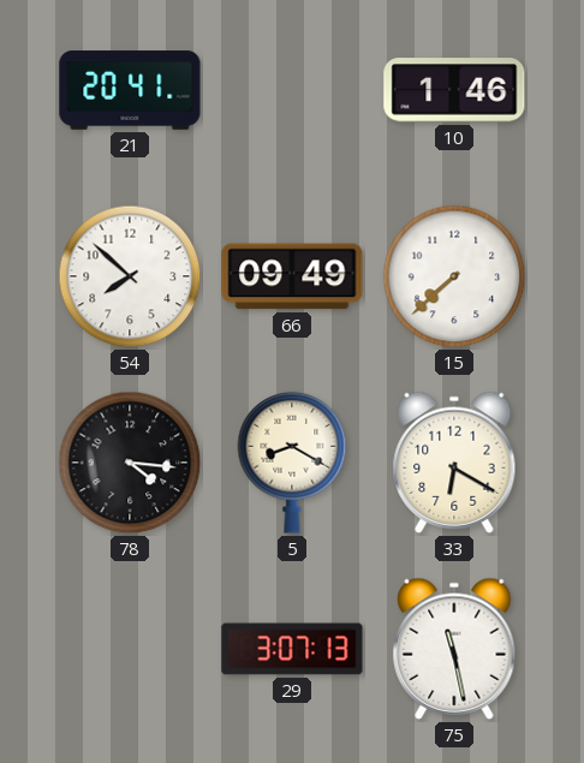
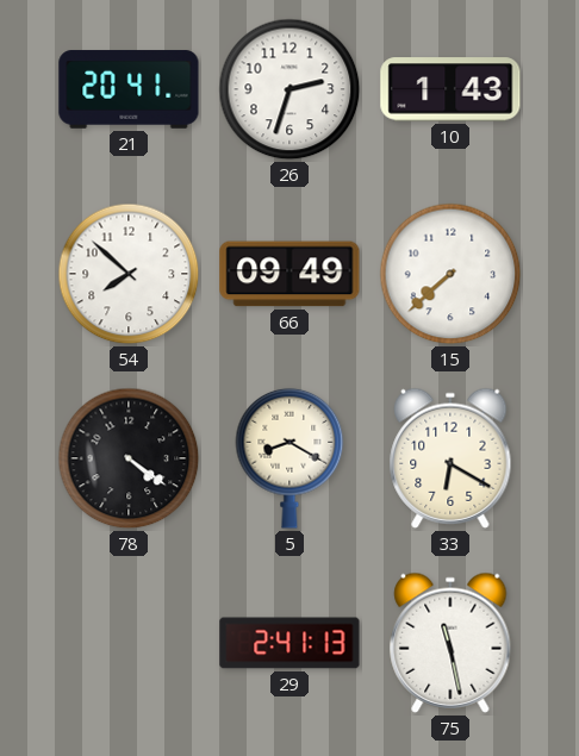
26: none -> 2:33
10: 1:46 -> 1:43
78: 4:16 -> 4:21
29: 3:07 -> 2:41
